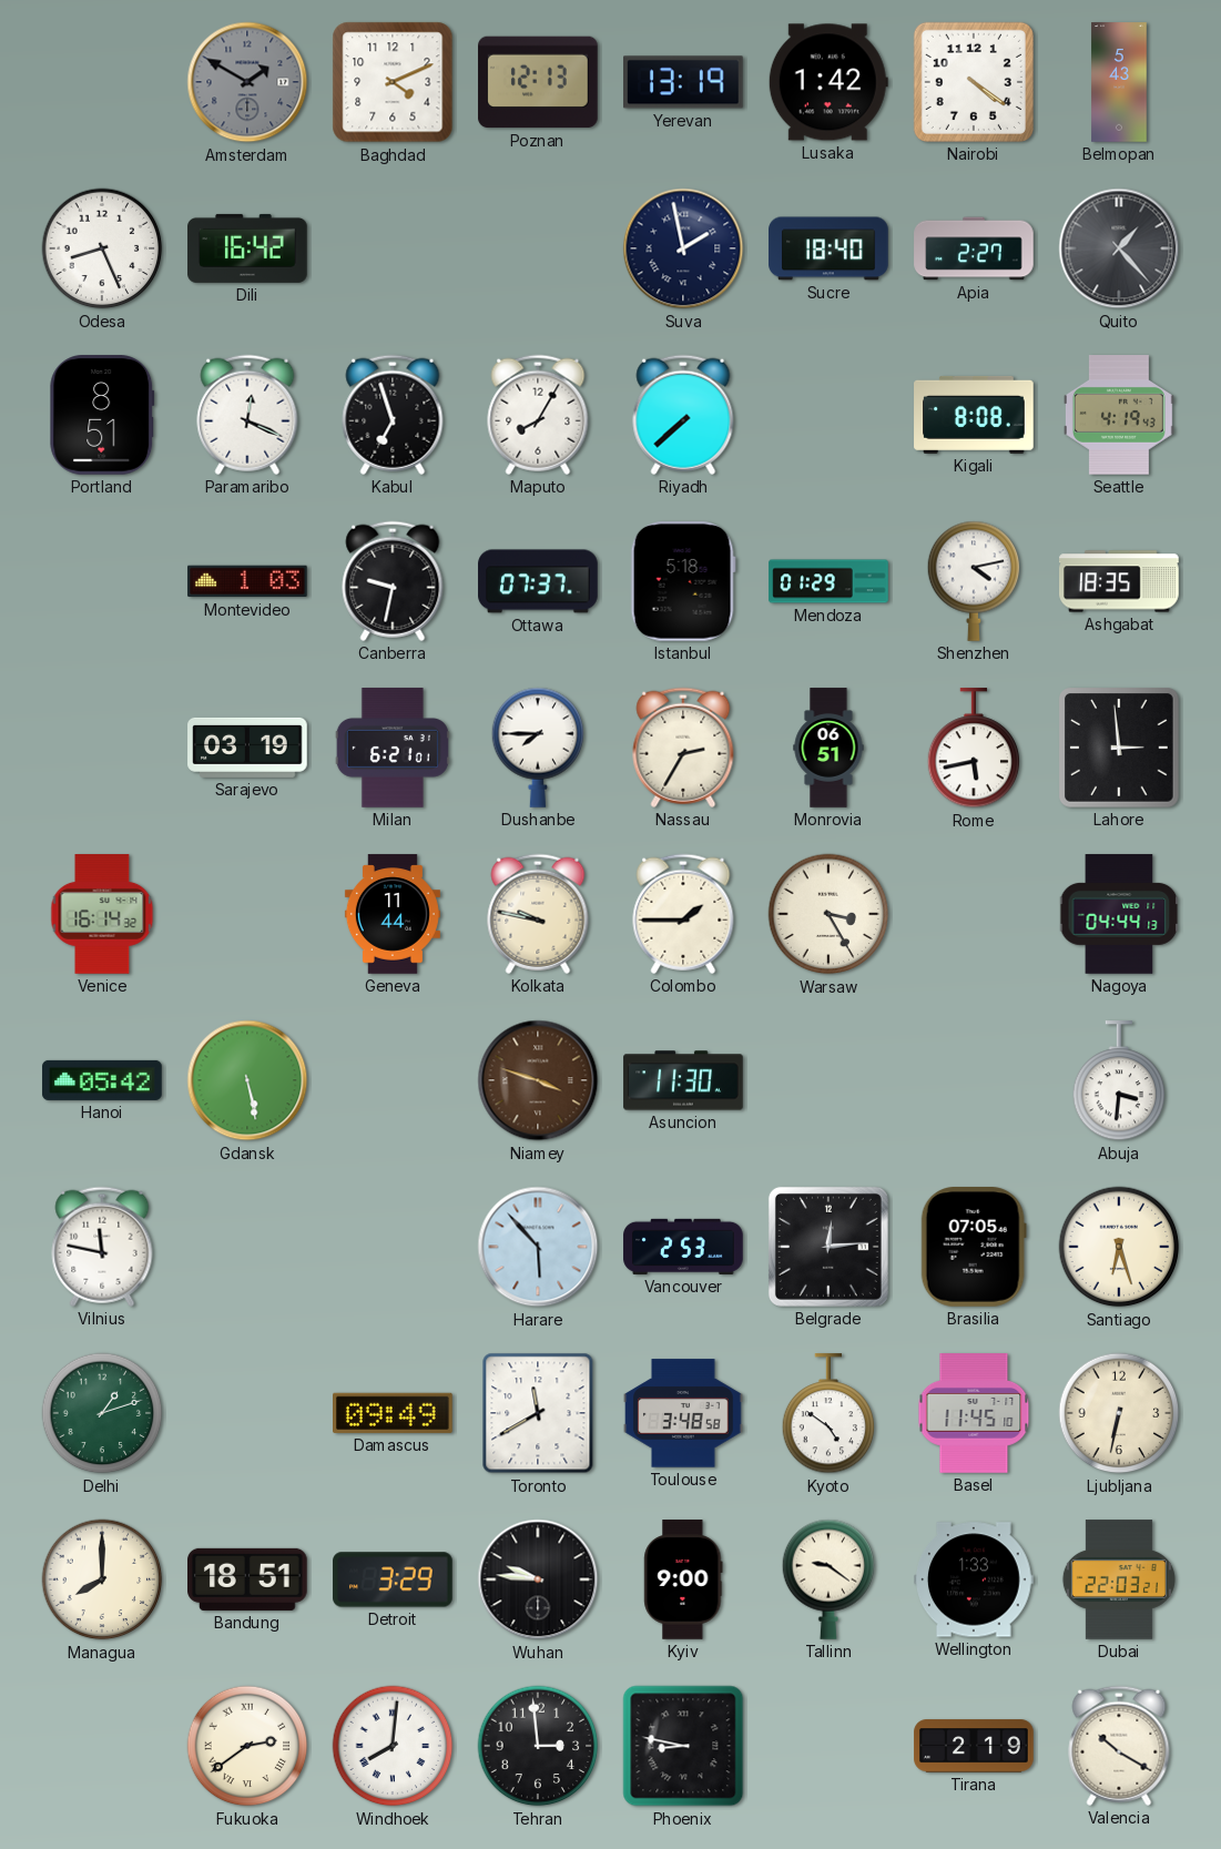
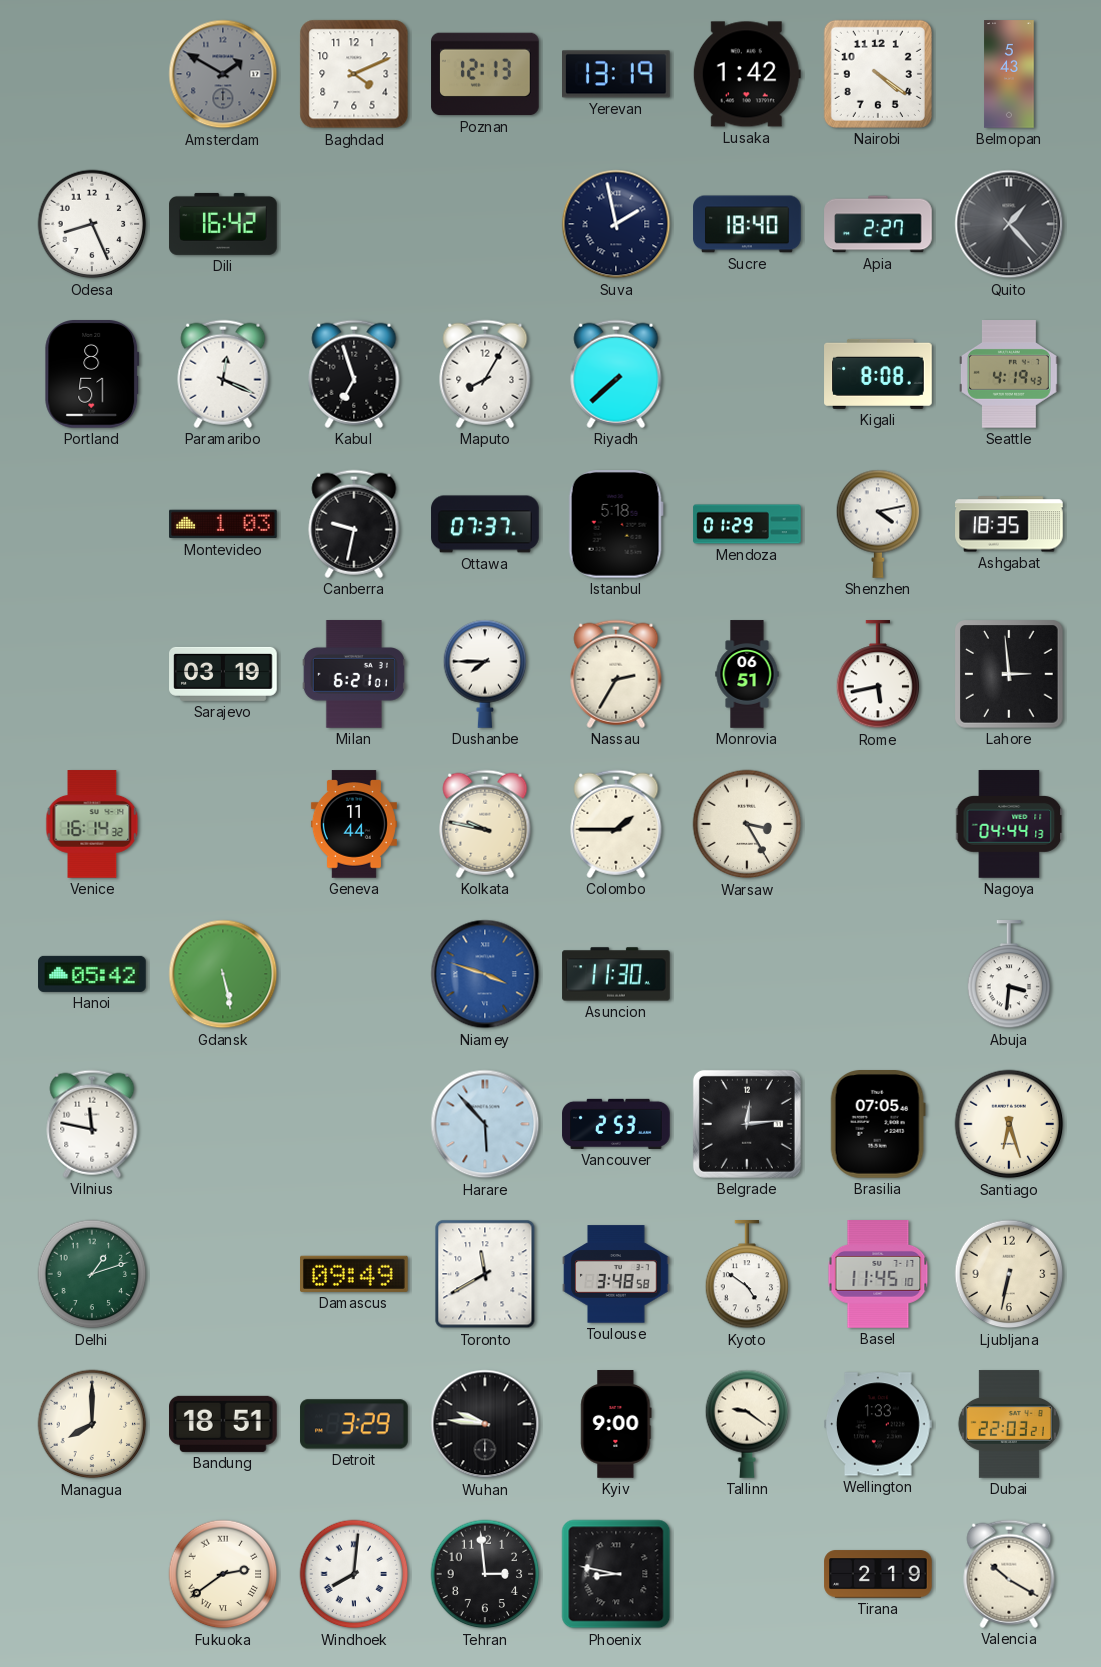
Niamey dial: brown -> blue
